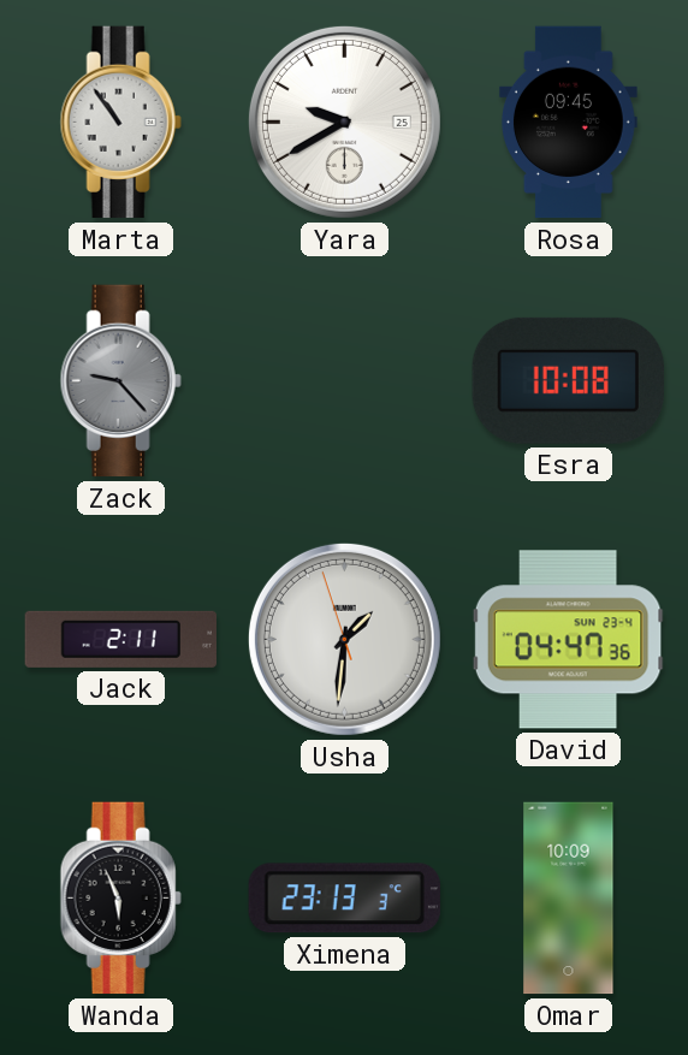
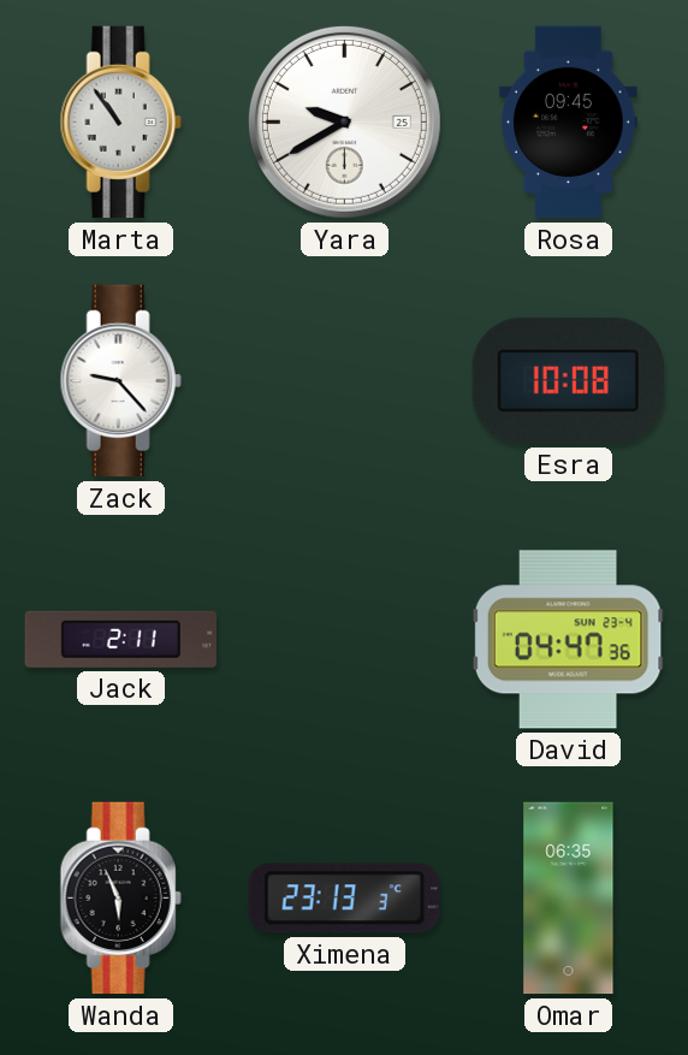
Zack dial: grey -> white
Usha: 1:30 -> none
Omar: 10:09 -> 06:35
